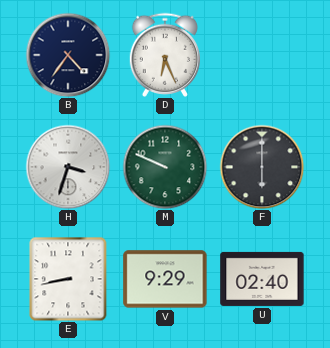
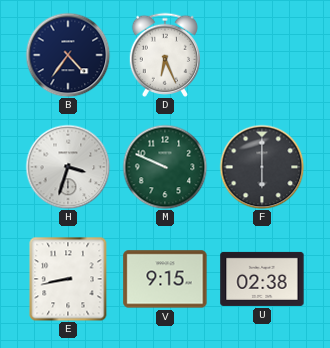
V: 9:29 -> 9:15
U: 02:40 -> 02:38
